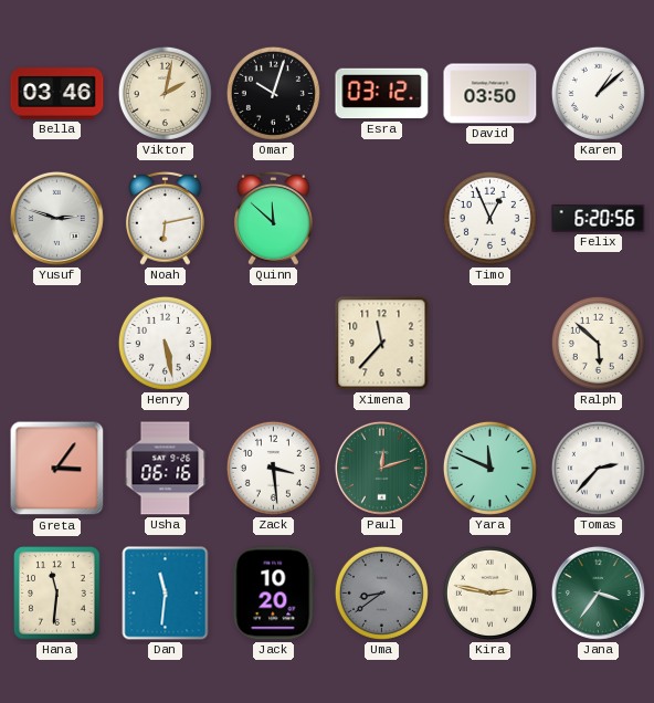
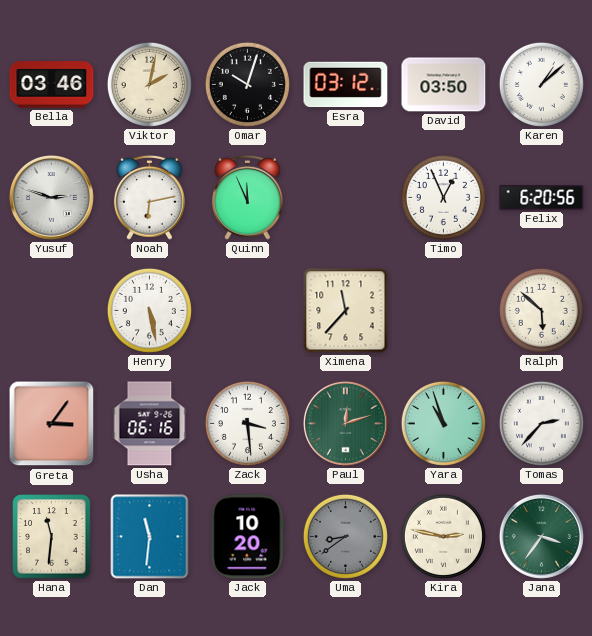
Quinn: 11:52 -> 11:56
Yara: 11:49 -> 10:57
